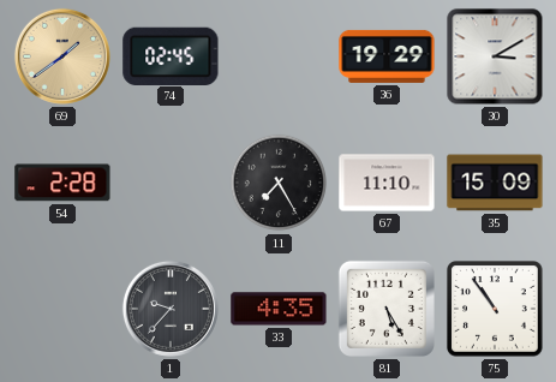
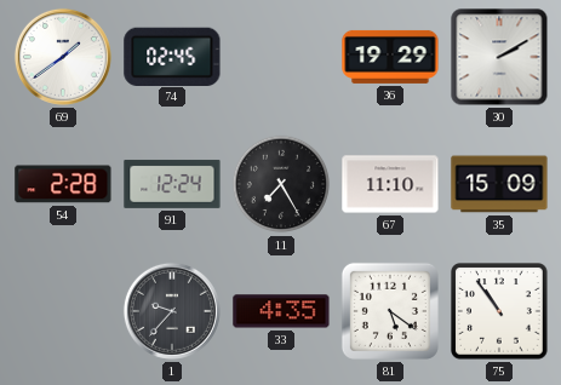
69 dial: champagne -> white
30: 3:10 -> 2:10
91: none -> 12:24
81: 5:25 -> 5:21
